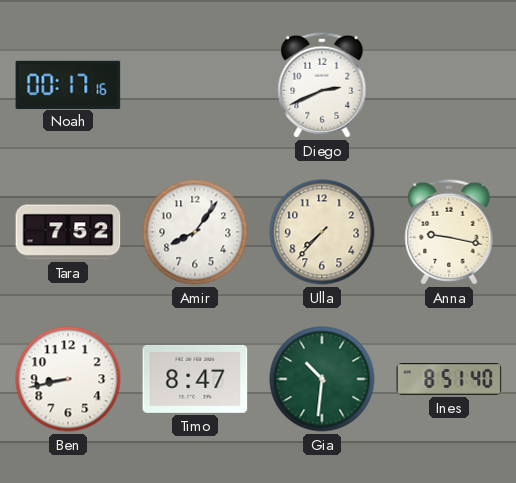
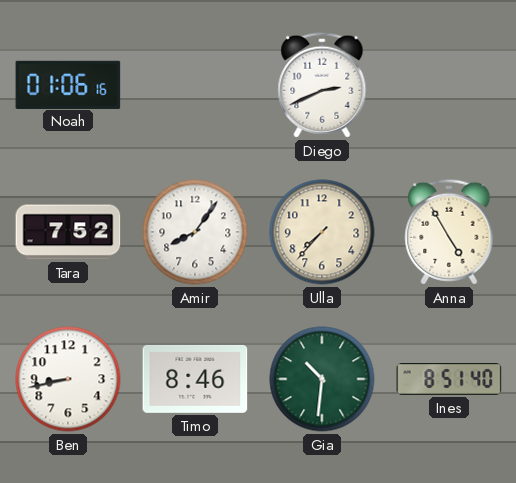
Noah: 00:17 -> 01:06
Anna: 9:17 -> 4:55
Timo: 8:47 -> 8:46
